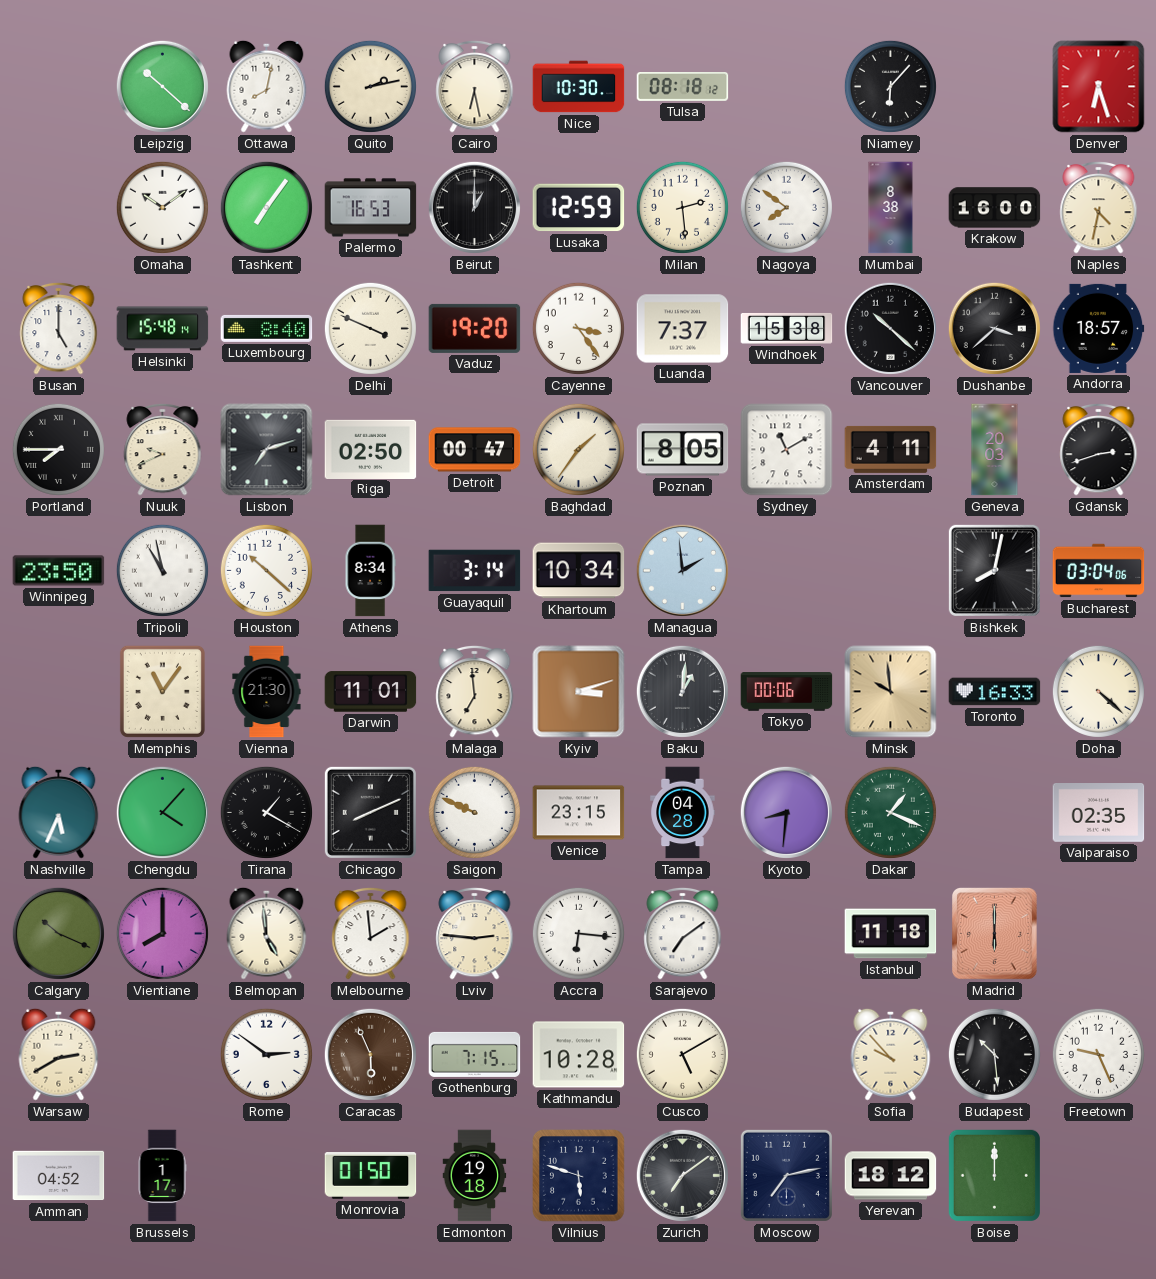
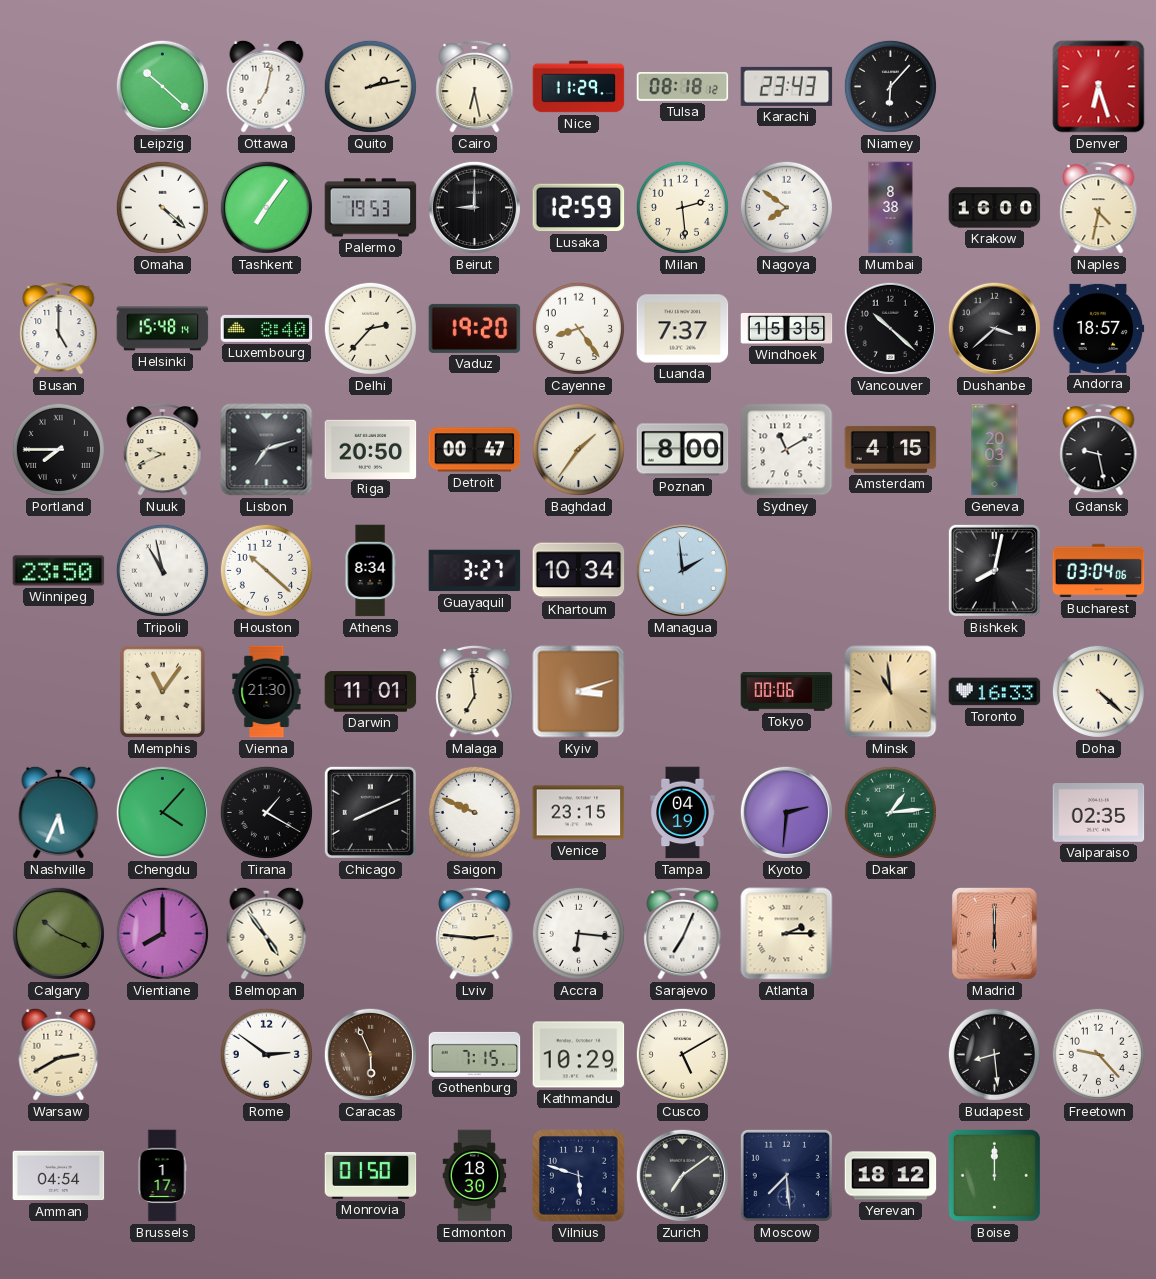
Ottawa: 8:02 -> 7:02
Nice: 10:30 -> 11:29
Karachi: none -> 23:43
Omaha: 10:09 -> 4:22
Palermo: 16:53 -> 19:53
Beirut: 1:00 -> 9:00
Delhi: 3:49 -> 2:37
Cayenne: 3:24 -> 8:24
Windhoek: 15:38 -> 15:35
Riga: 02:50 -> 20:50
Poznan: 8:05 -> 8:00
Amsterdam: 4:11 -> 4:15
Gdansk: 2:42 -> 9:28
Guayaquil: 3:14 -> 3:27
Baku: 1:01 -> none
Minsk: 9:59 -> 10:59
Tampa: 04:28 -> 04:19
Kyoto: 8:31 -> 2:31
Dakar: 1:19 -> 1:14
Belmopan: 4:59 -> 4:54
Melbourne: 1:59 -> none
Sarajevo: 7:09 -> 7:04
Atlanta: none -> 2:15
Istanbul: 11:18 -> none
Kathmandu: 10:28 -> 10:29
Sofia: 9:53 -> none
Budapest: 10:29 -> 8:29
Freetown: 9:26 -> 9:23
Amman: 04:52 -> 04:54
Edmonton: 19:18 -> 18:30
Moscow: 7:13 -> 7:29
